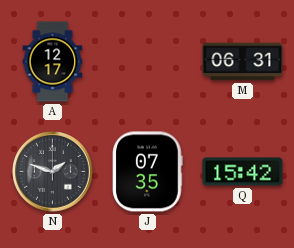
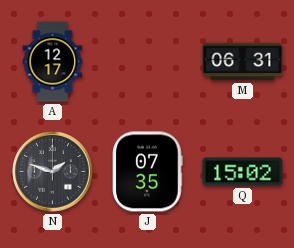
Q: 15:42 -> 15:02
